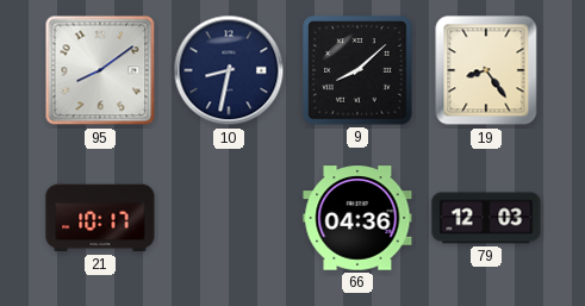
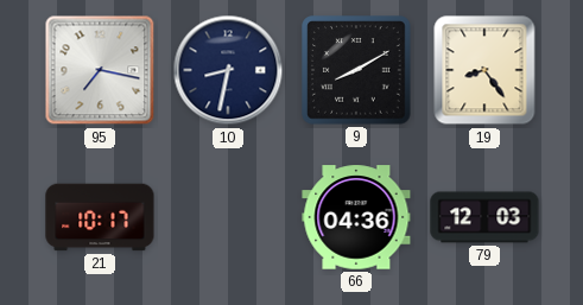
95: 8:09 -> 7:17
9: 8:08 -> 8:10
